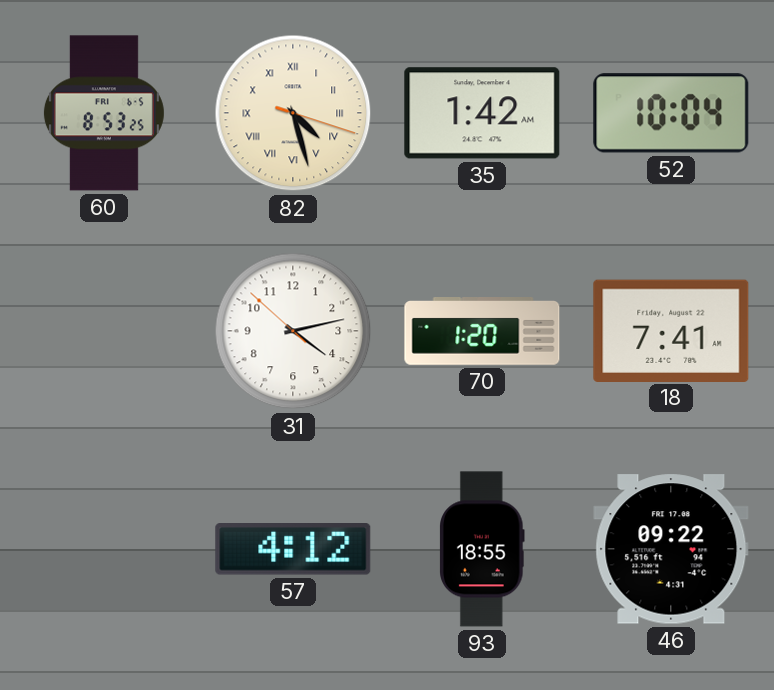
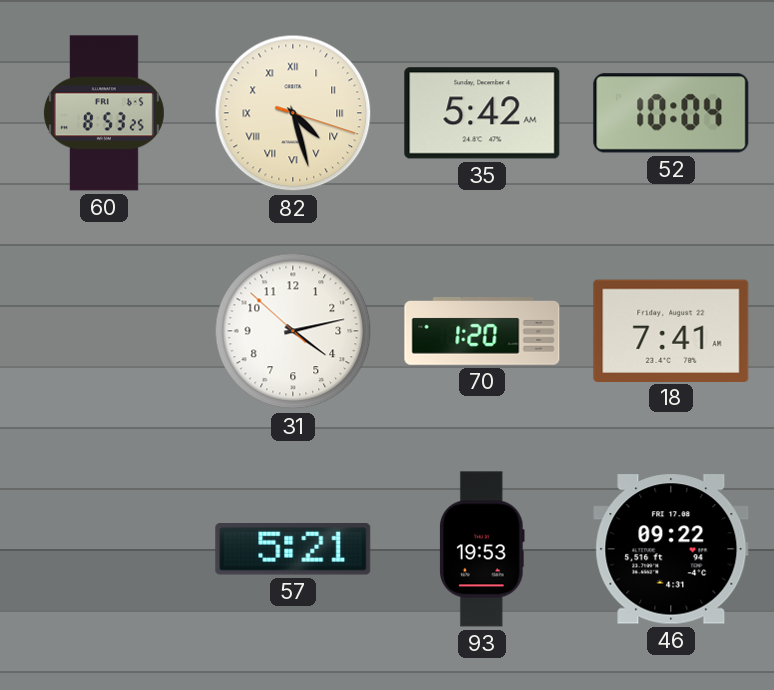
35: 1:42 -> 5:42
57: 4:12 -> 5:21
93: 18:55 -> 19:53
